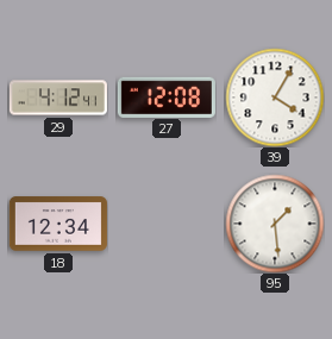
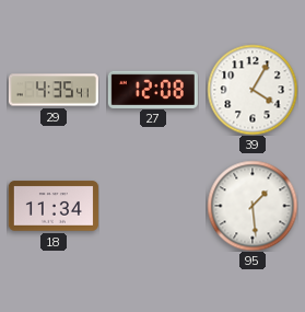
29: 4:12 -> 4:35
18: 12:34 -> 11:34
